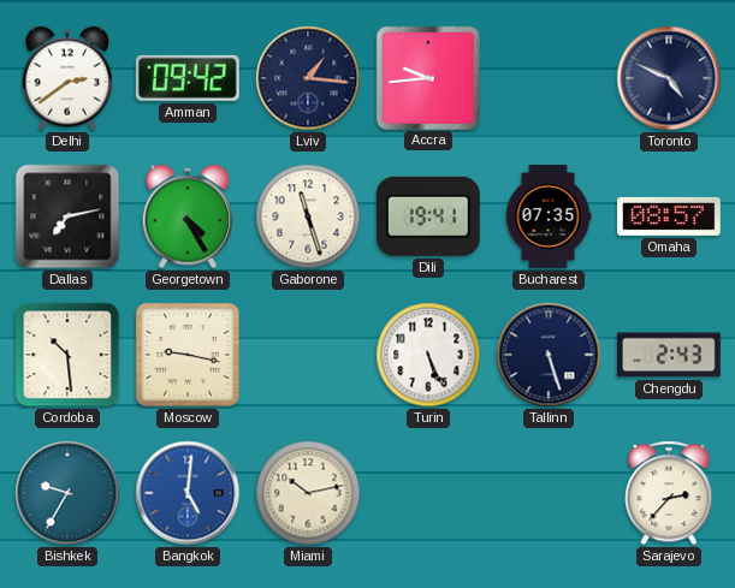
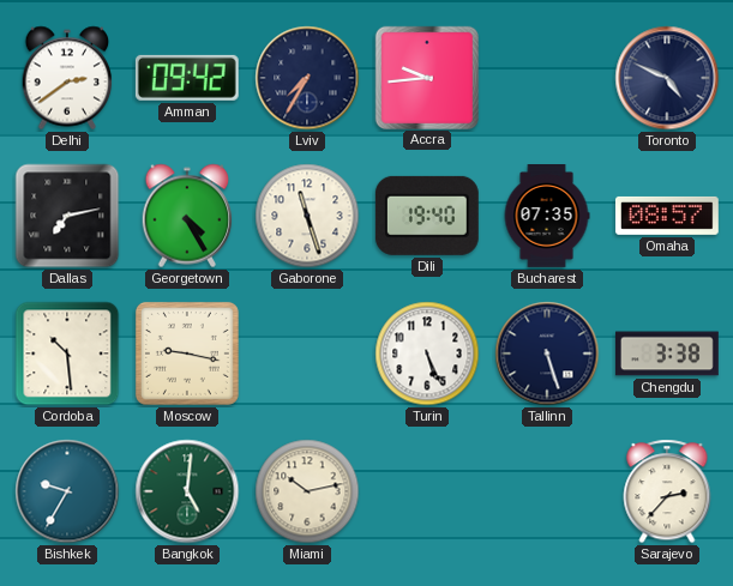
Lviv: 1:16 -> 7:35
Dili: 19:41 -> 19:40
Chengdu: 2:43 -> 3:38
Bangkok dial: blue -> green
